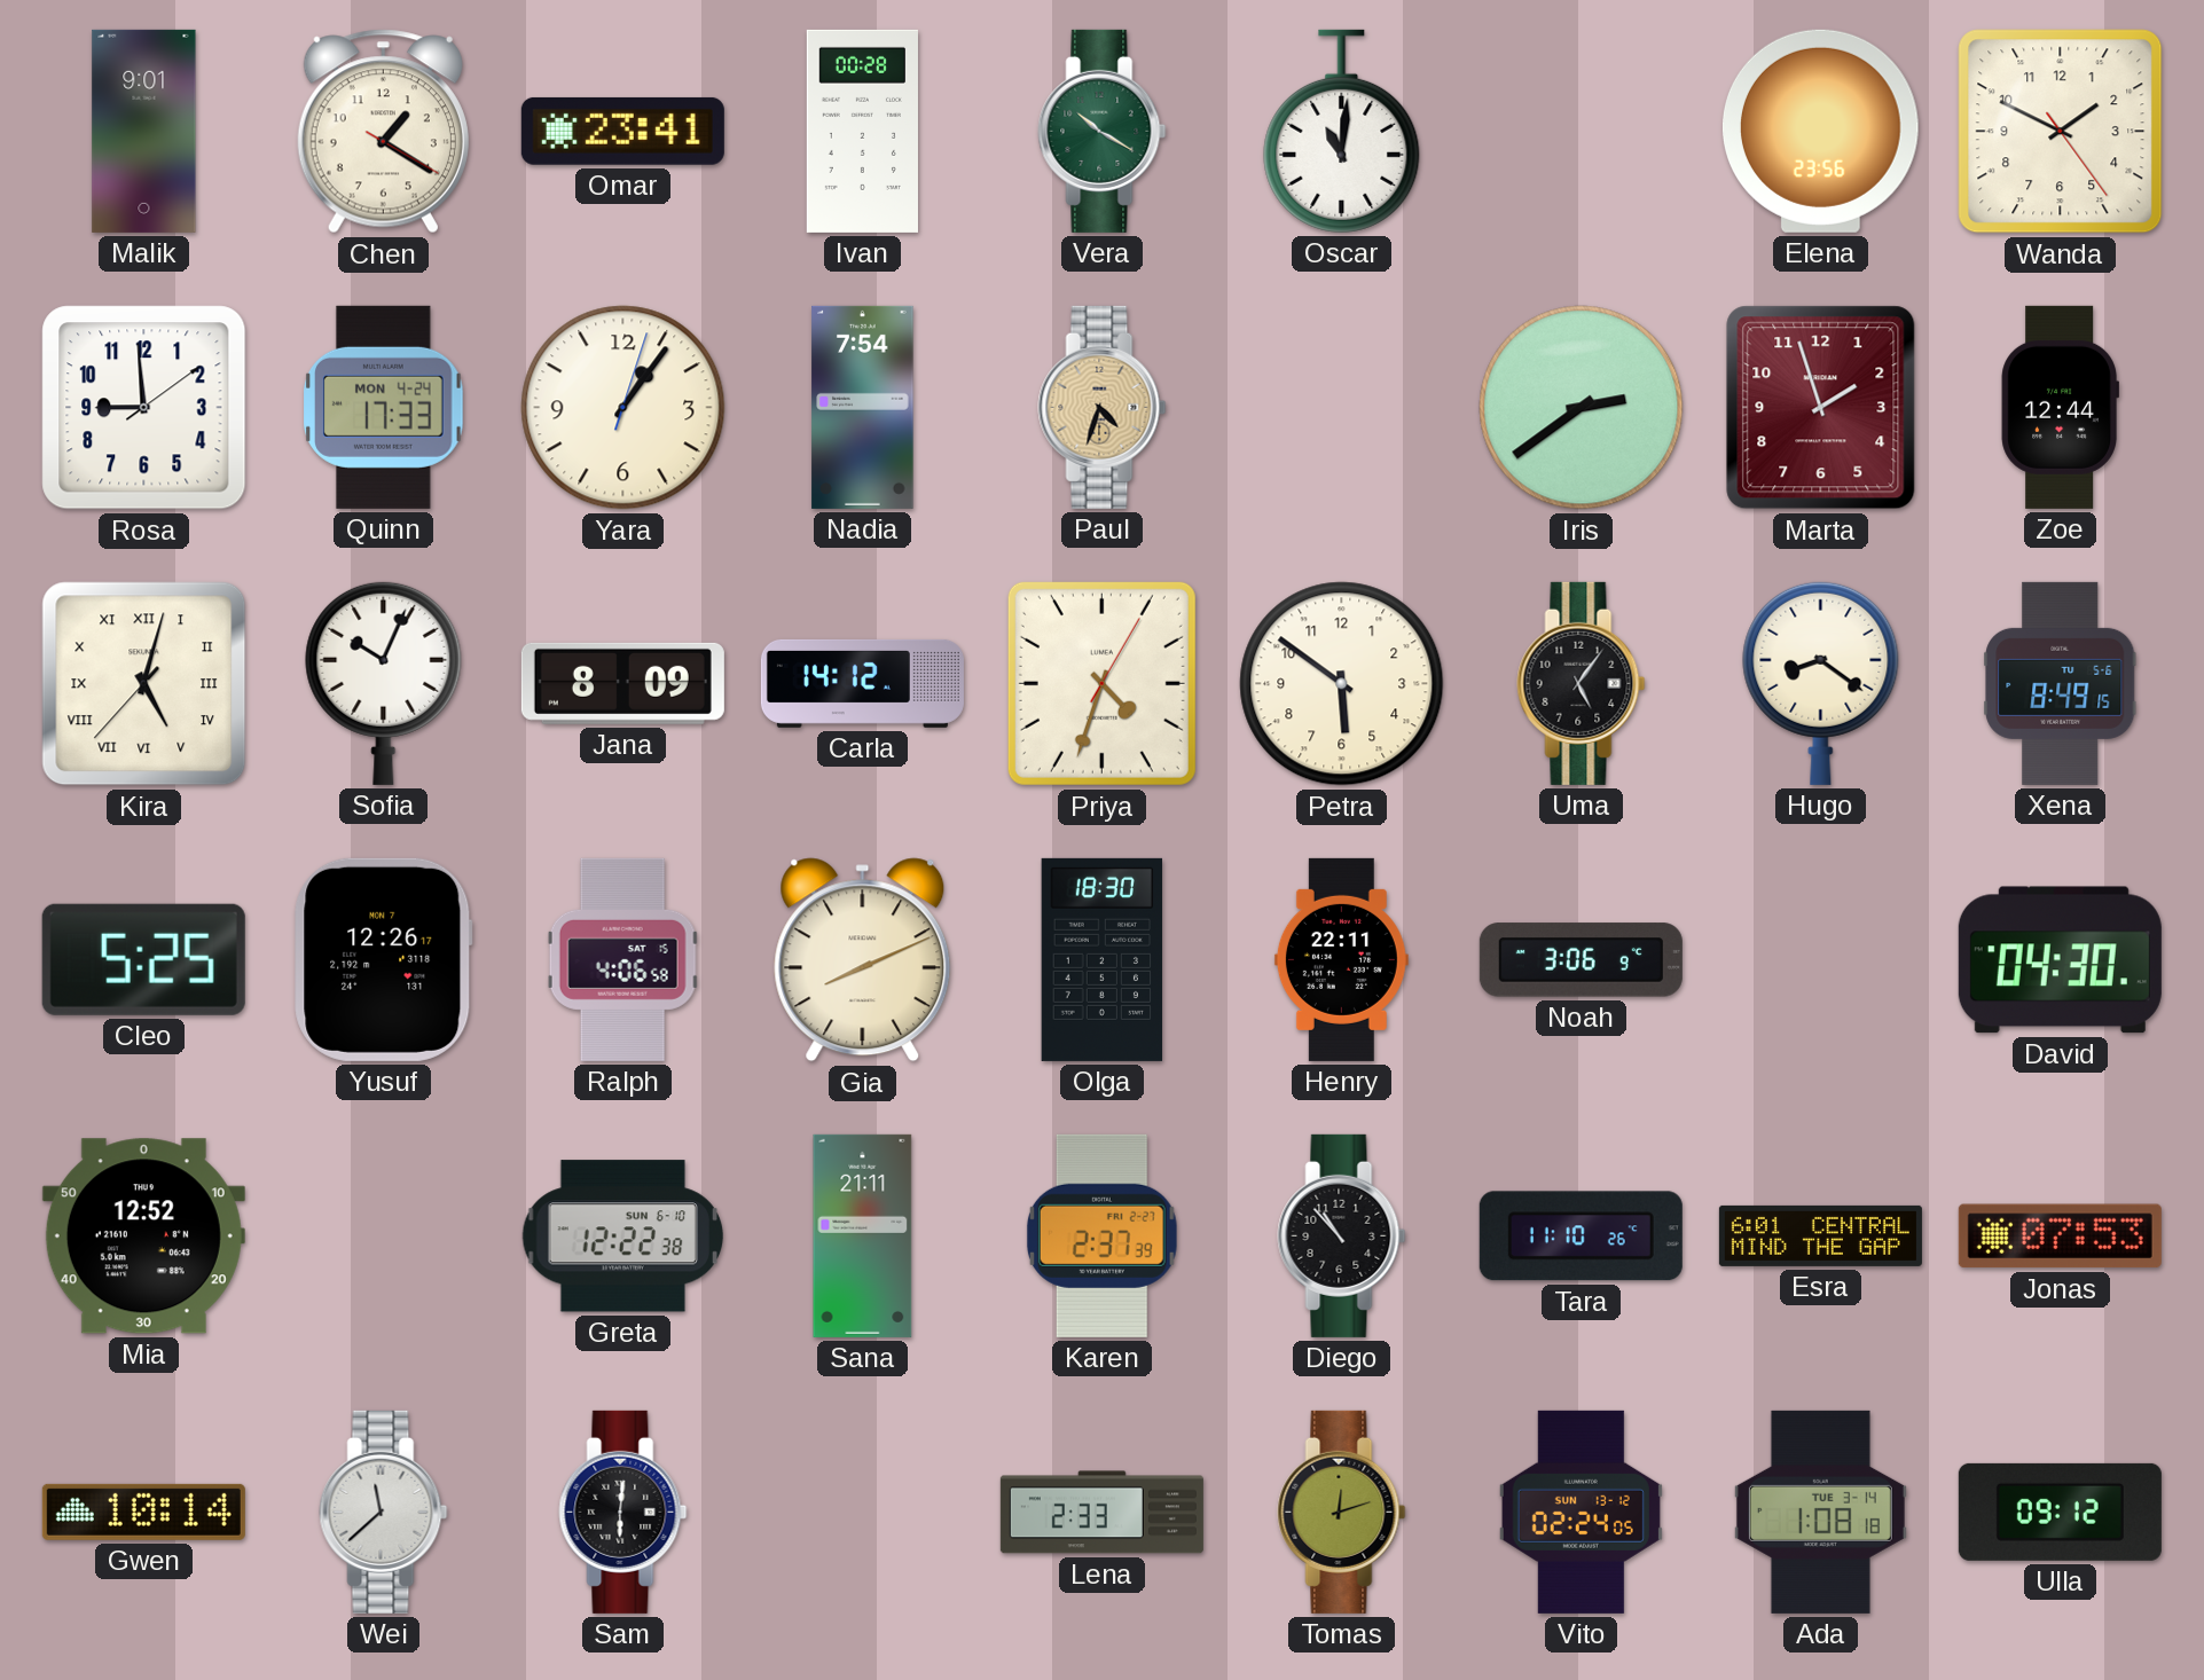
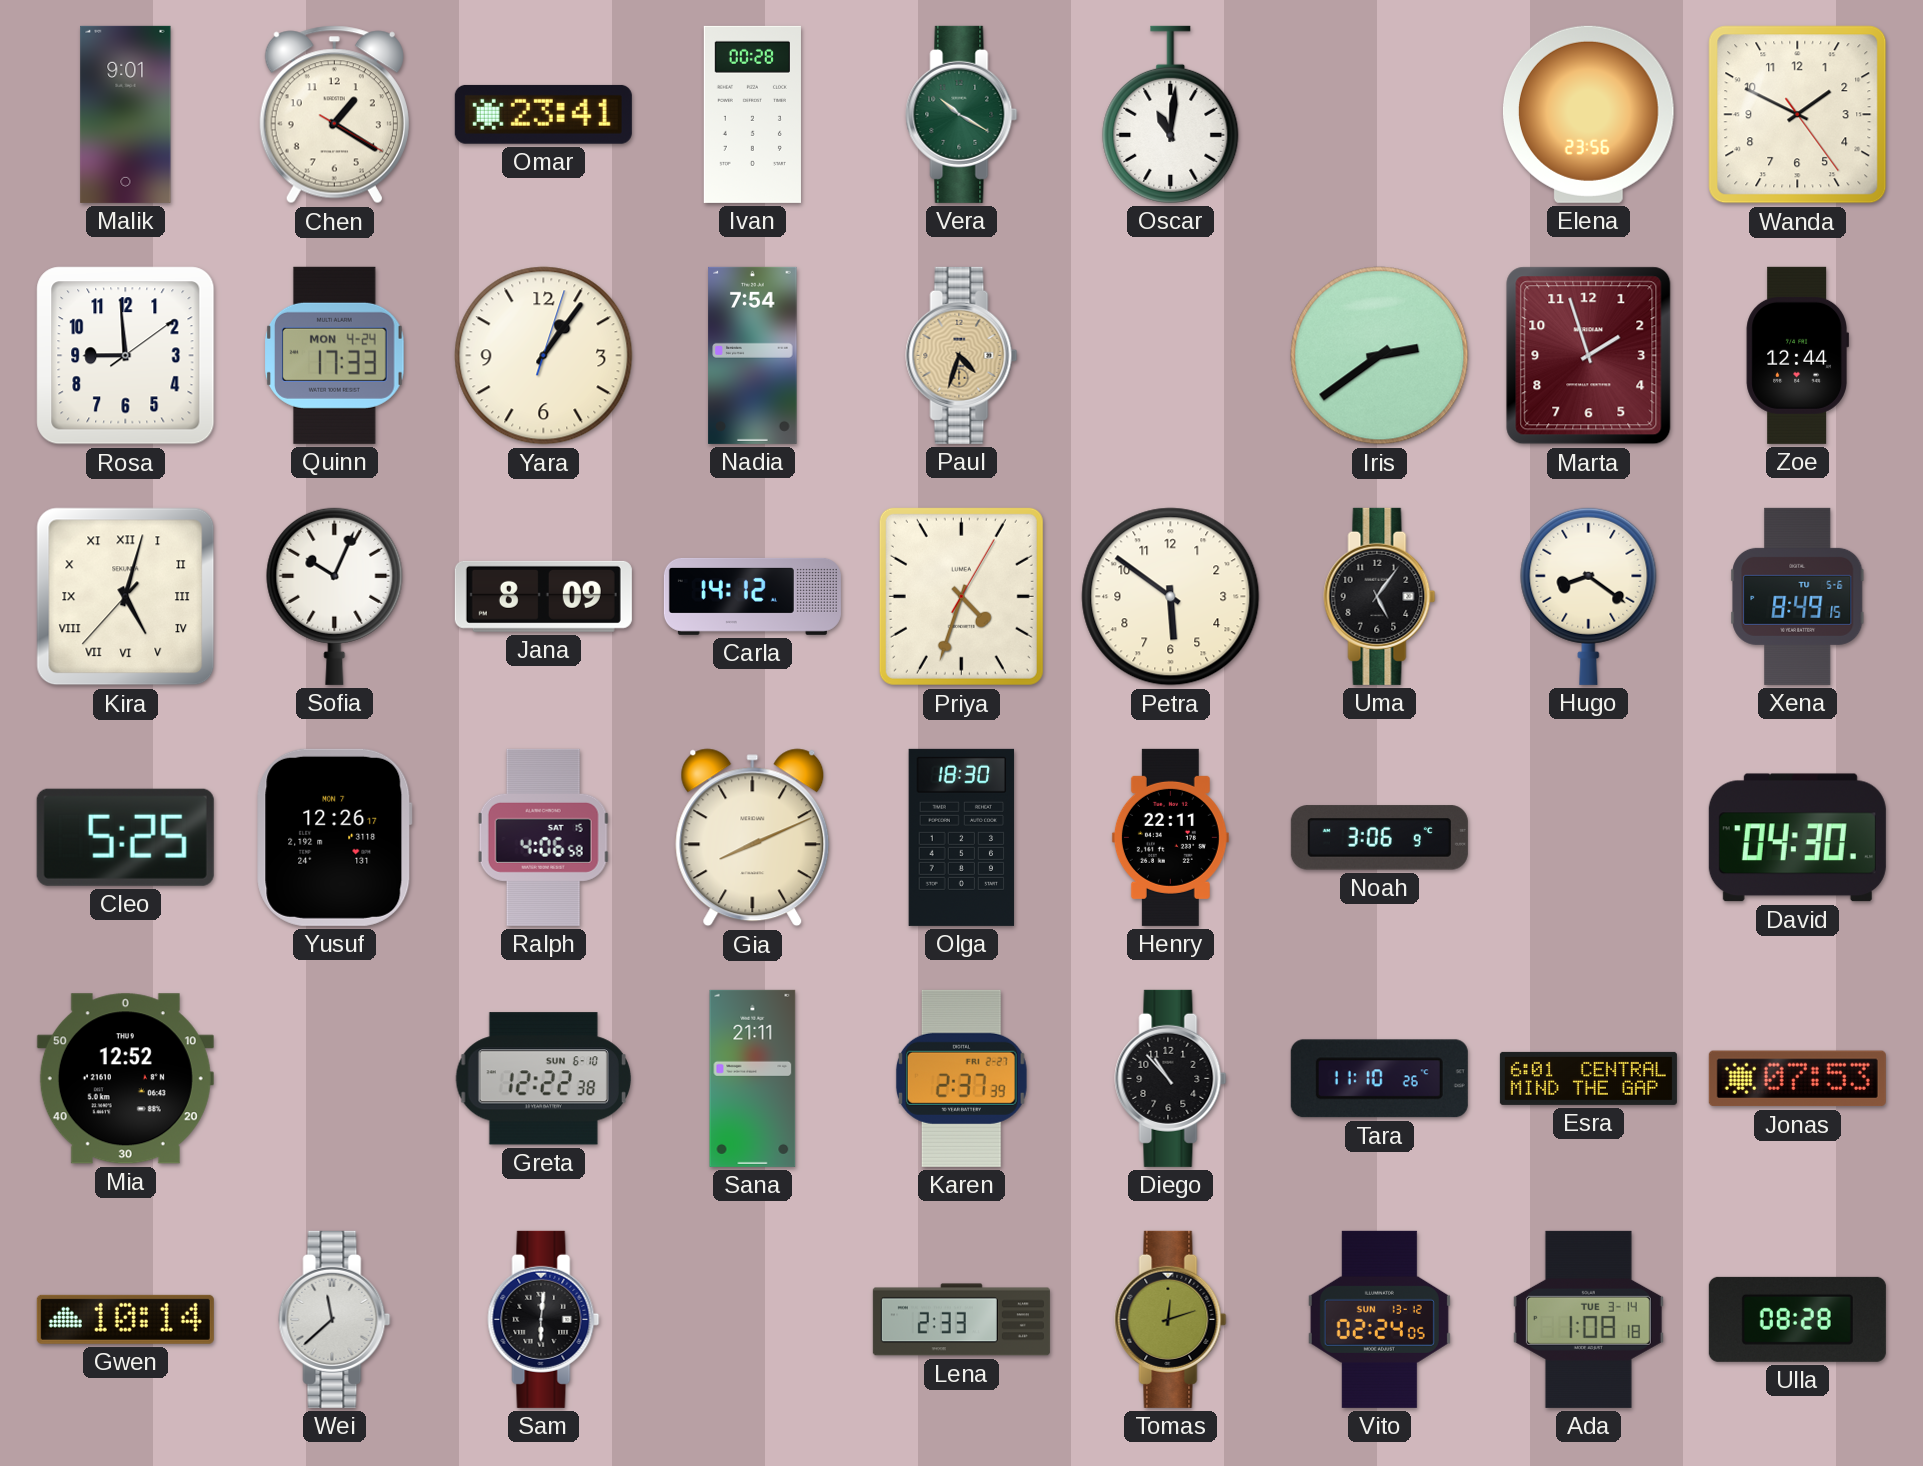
Ulla: 09:12 -> 08:28
